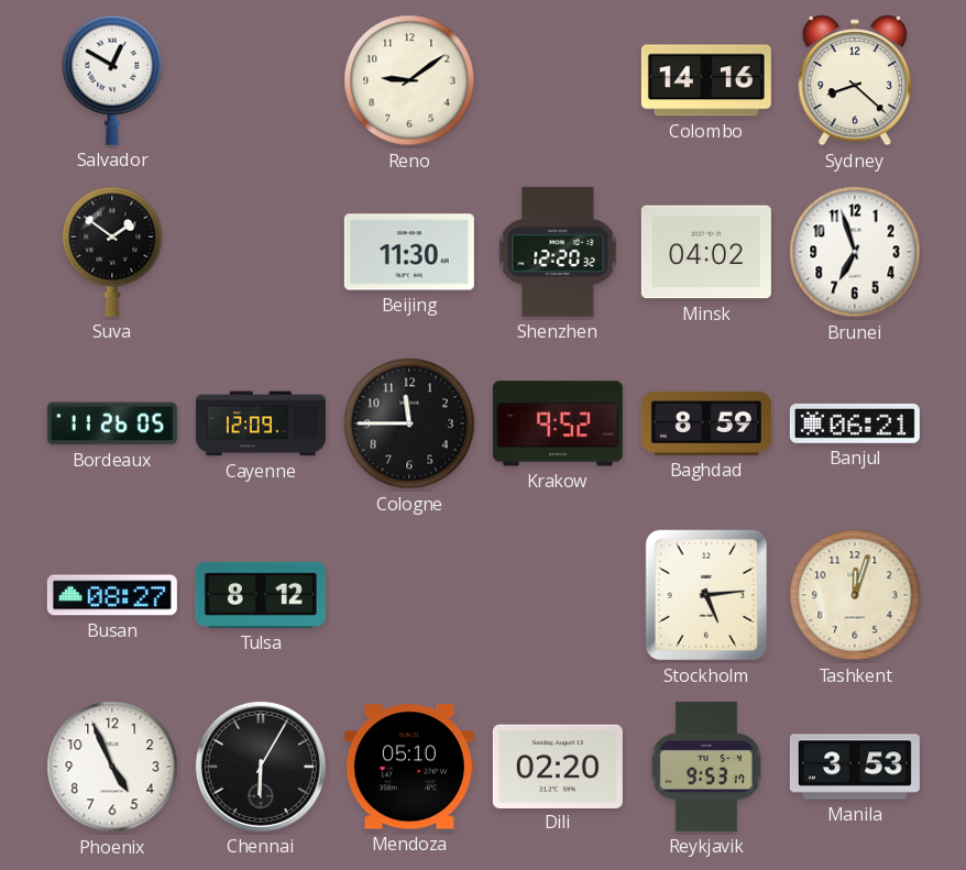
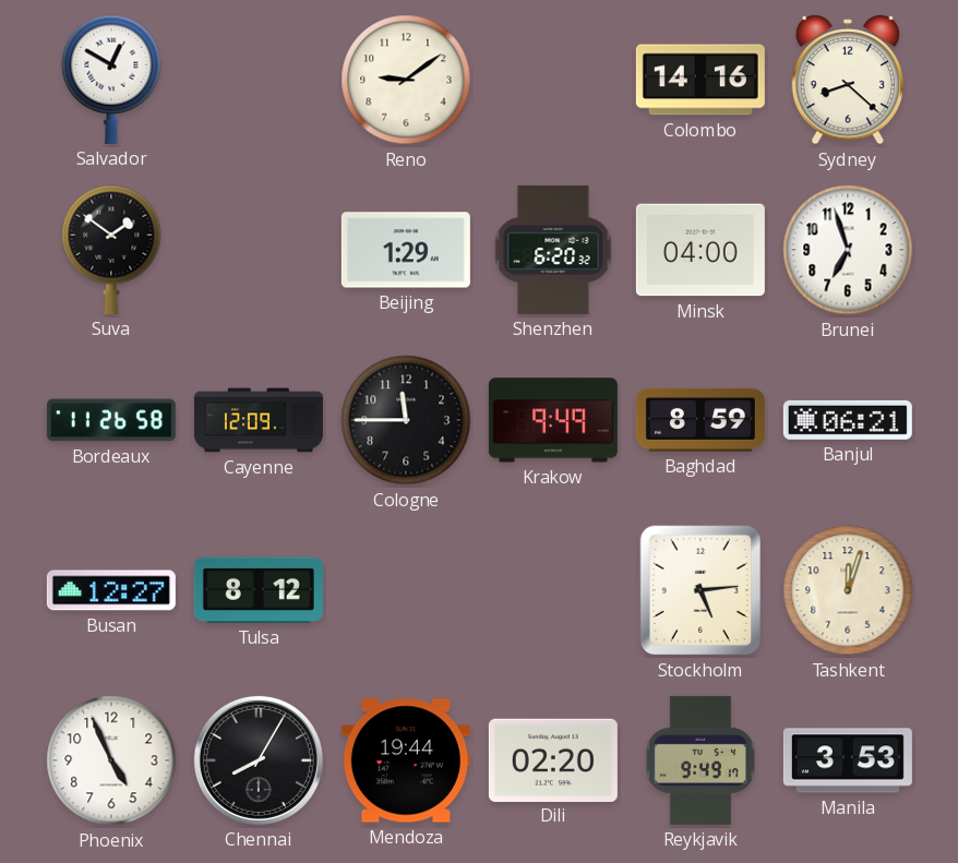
Beijing: 11:30 -> 1:29
Shenzhen: 12:20 -> 6:20
Minsk: 04:02 -> 04:00
Bordeaux: 11:26:05 -> 11:26:58
Krakow: 9:52 -> 9:49
Busan: 08:27 -> 12:27
Chennai: 6:05 -> 8:05
Mendoza: 05:10 -> 19:44
Reykjavik: 9:53 -> 9:49
